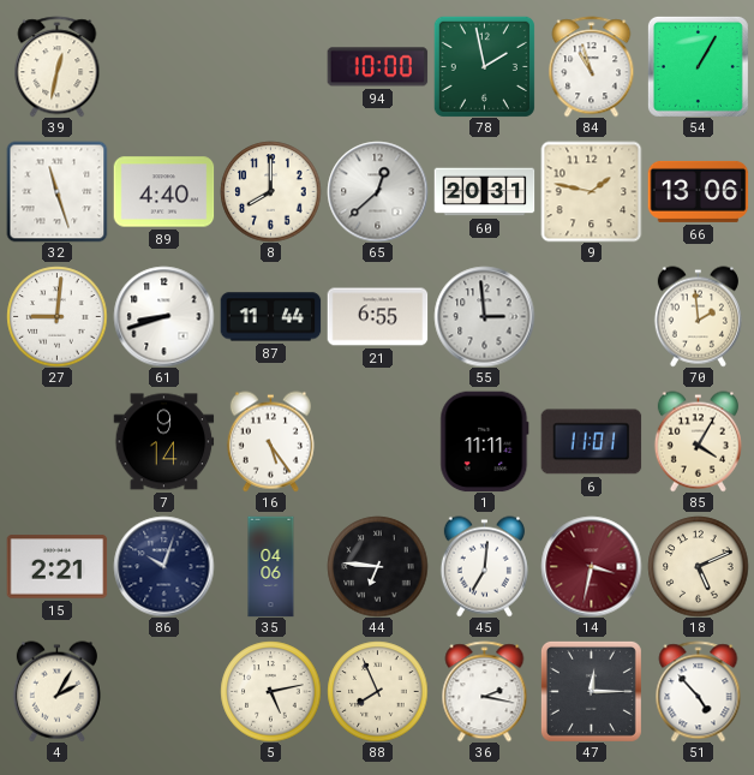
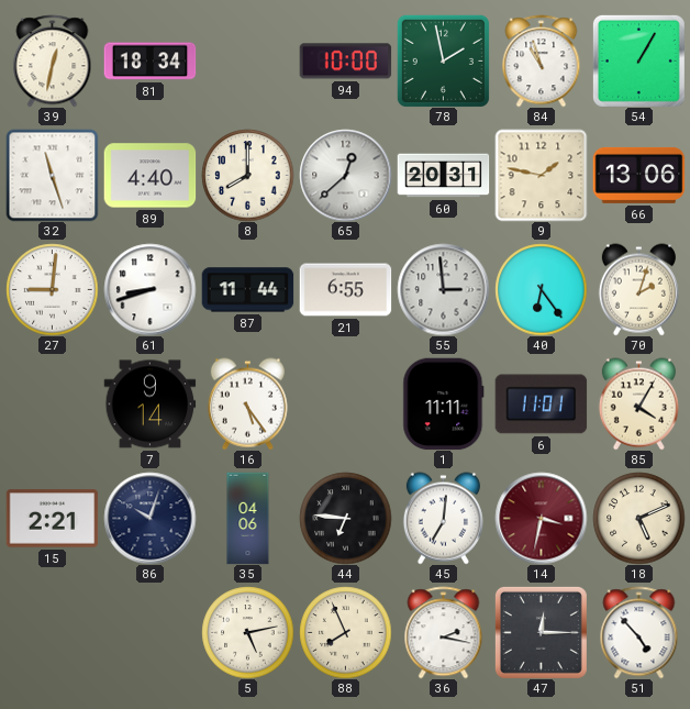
81: none -> 18:34
40: none -> 6:24
70: 1:59 -> 2:03
4: 2:05 -> none
